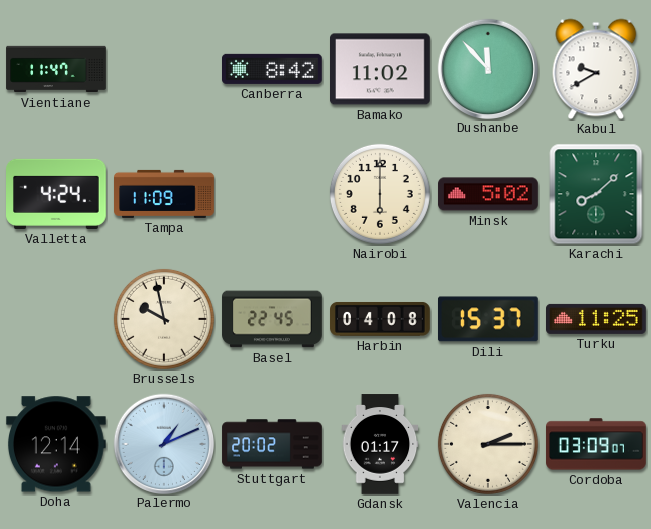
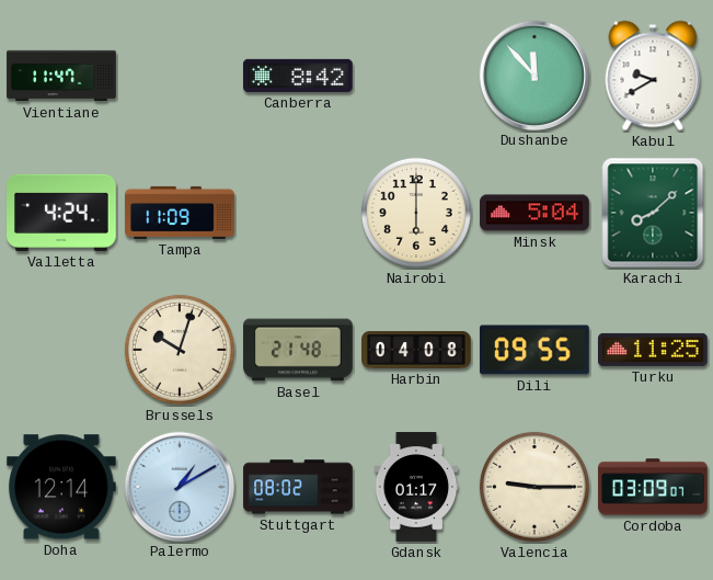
Bamako: 11:02 -> none
Minsk: 5:02 -> 5:04
Brussels: 9:58 -> 10:03
Basel: 22:45 -> 21:48
Dili: 15:37 -> 09:55
Palermo: 1:11 -> 1:10
Stuttgart: 20:02 -> 08:02
Valencia: 2:15 -> 9:15
